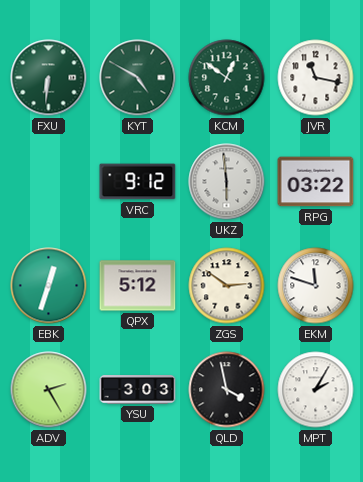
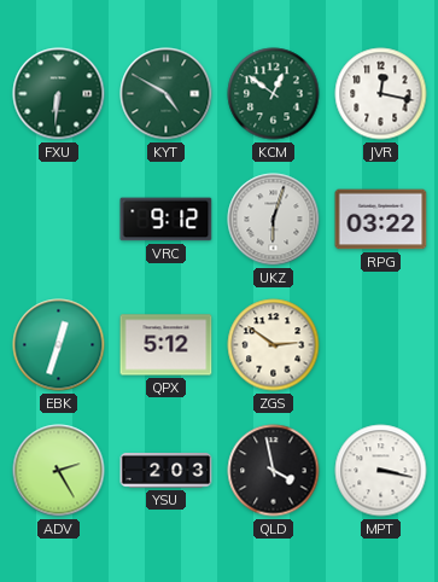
JVR: 11:17 -> 12:17
UKZ: 5:59 -> 6:03
EKM: 11:48 -> none
YSU: 3:03 -> 2:03
MPT: 2:05 -> 3:17
